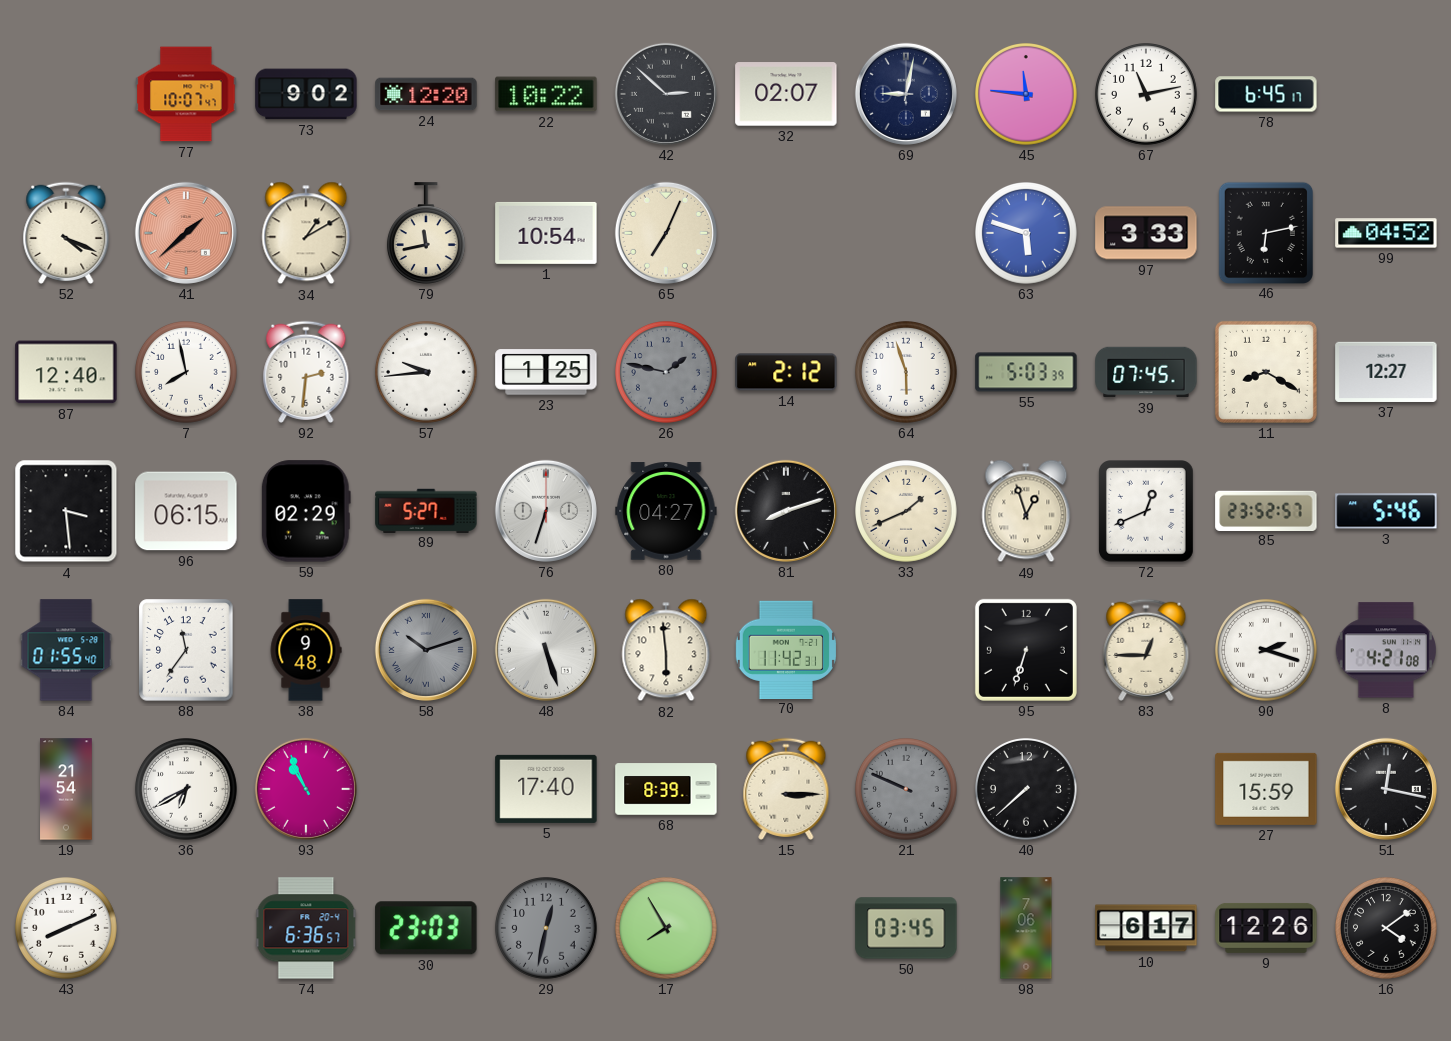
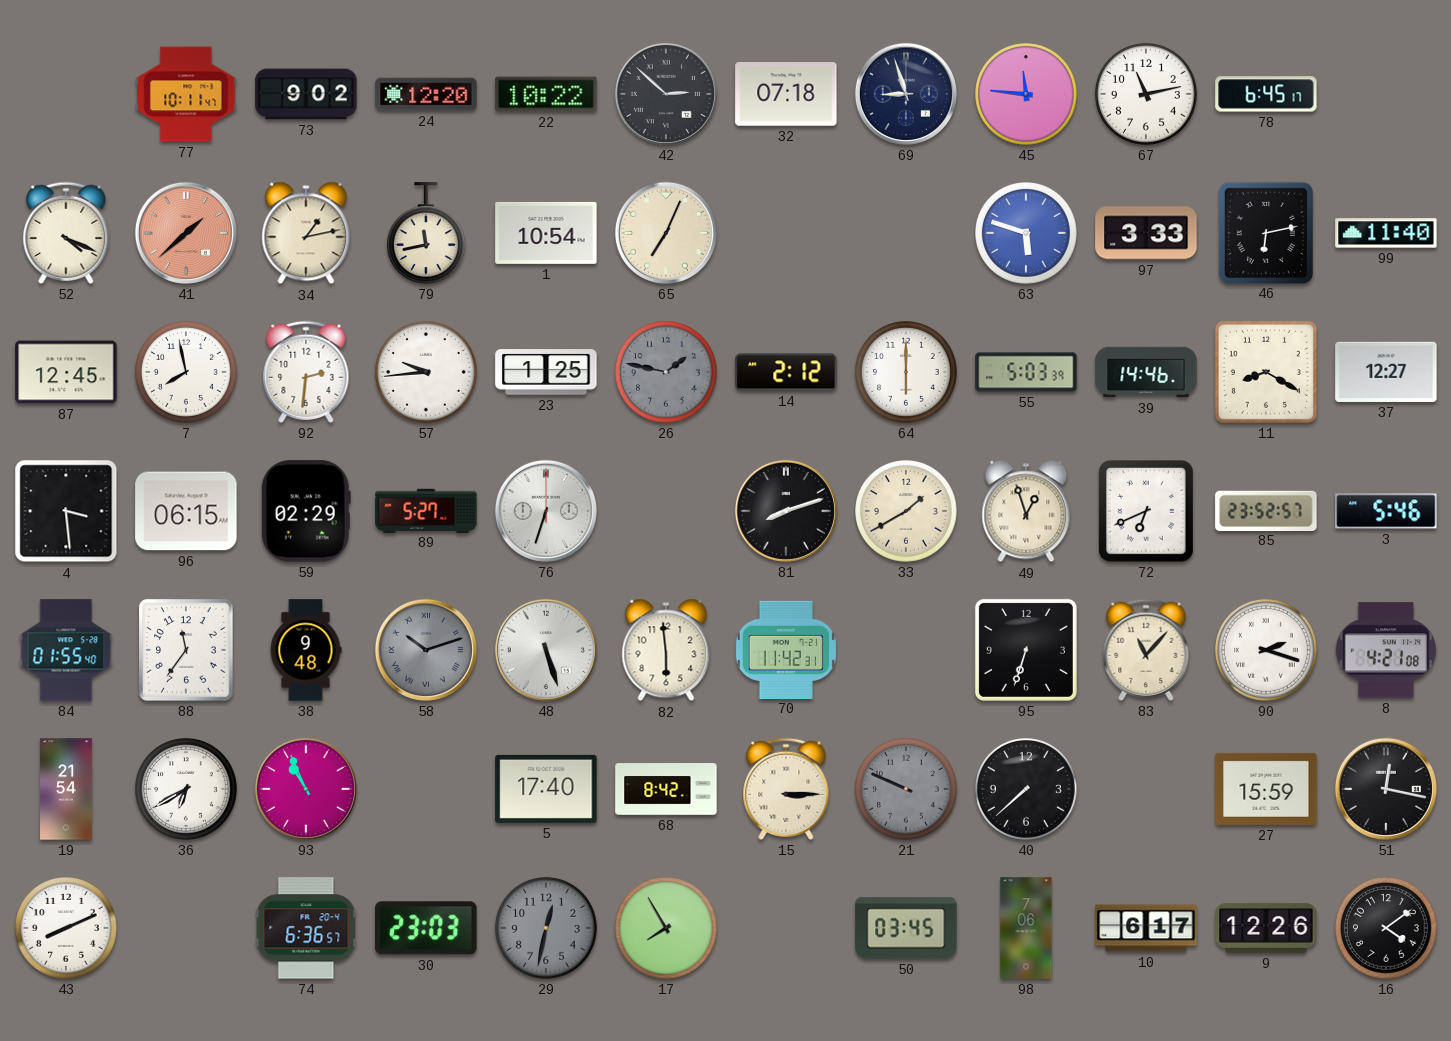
77: 10:07 -> 10:11
32: 02:07 -> 07:18
69: 9:02 -> 8:57
34: 1:10 -> 1:13
99: 04:52 -> 11:40
87: 12:40 -> 12:45
64: 5:57 -> 6:00
39: 07:45 -> 14:46
80: 04:27 -> none
33: 1:41 -> 1:40
72: 12:41 -> 6:41
83: 12:45 -> 11:07
68: 8:39 -> 8:42
